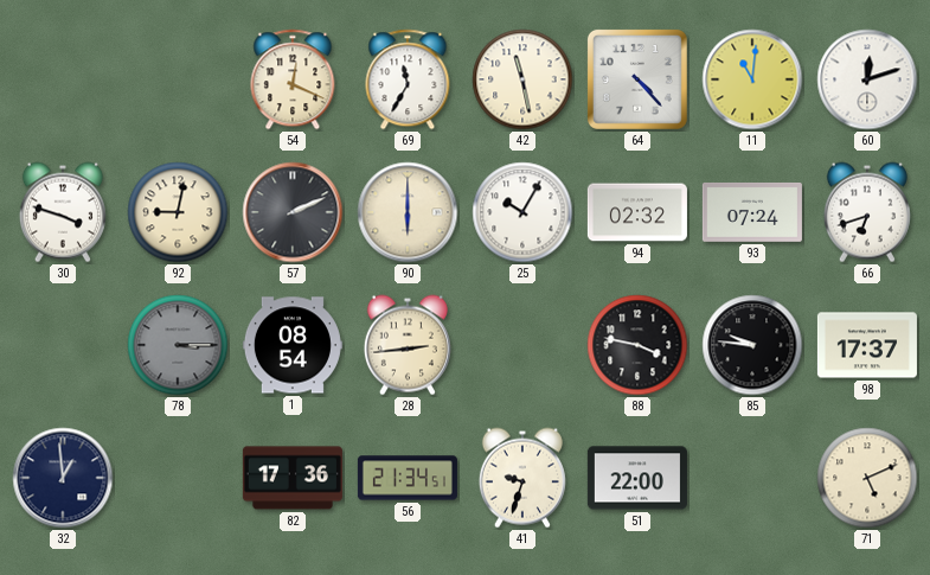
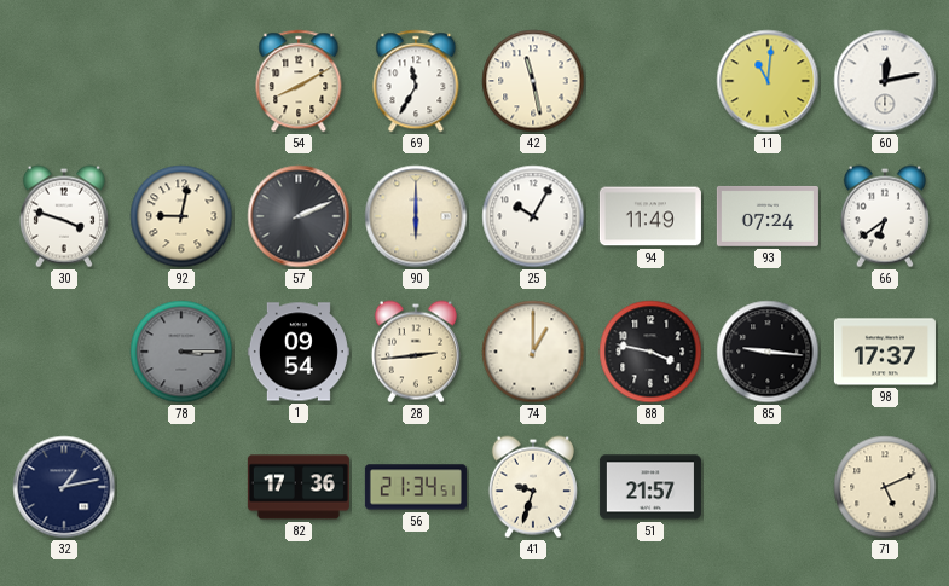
54: 12:19 -> 8:10
64: 4:23 -> none
60: 12:12 -> 12:13
94: 02:32 -> 11:49
66: 6:42 -> 6:39
1: 08:54 -> 09:54
74: none -> 1:00
85: 9:46 -> 9:16
32: 12:59 -> 1:13
51: 22:00 -> 21:57
